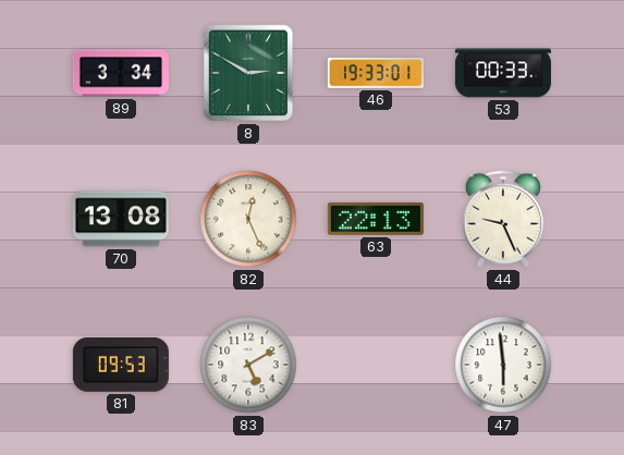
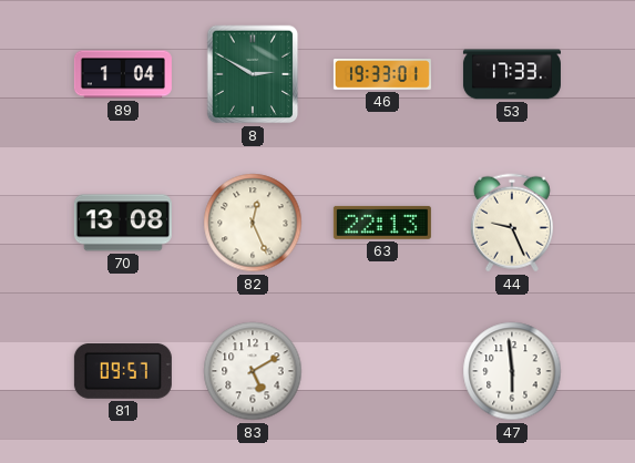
89: 3:34 -> 1:04
53: 00:33 -> 17:33
81: 09:53 -> 09:57
